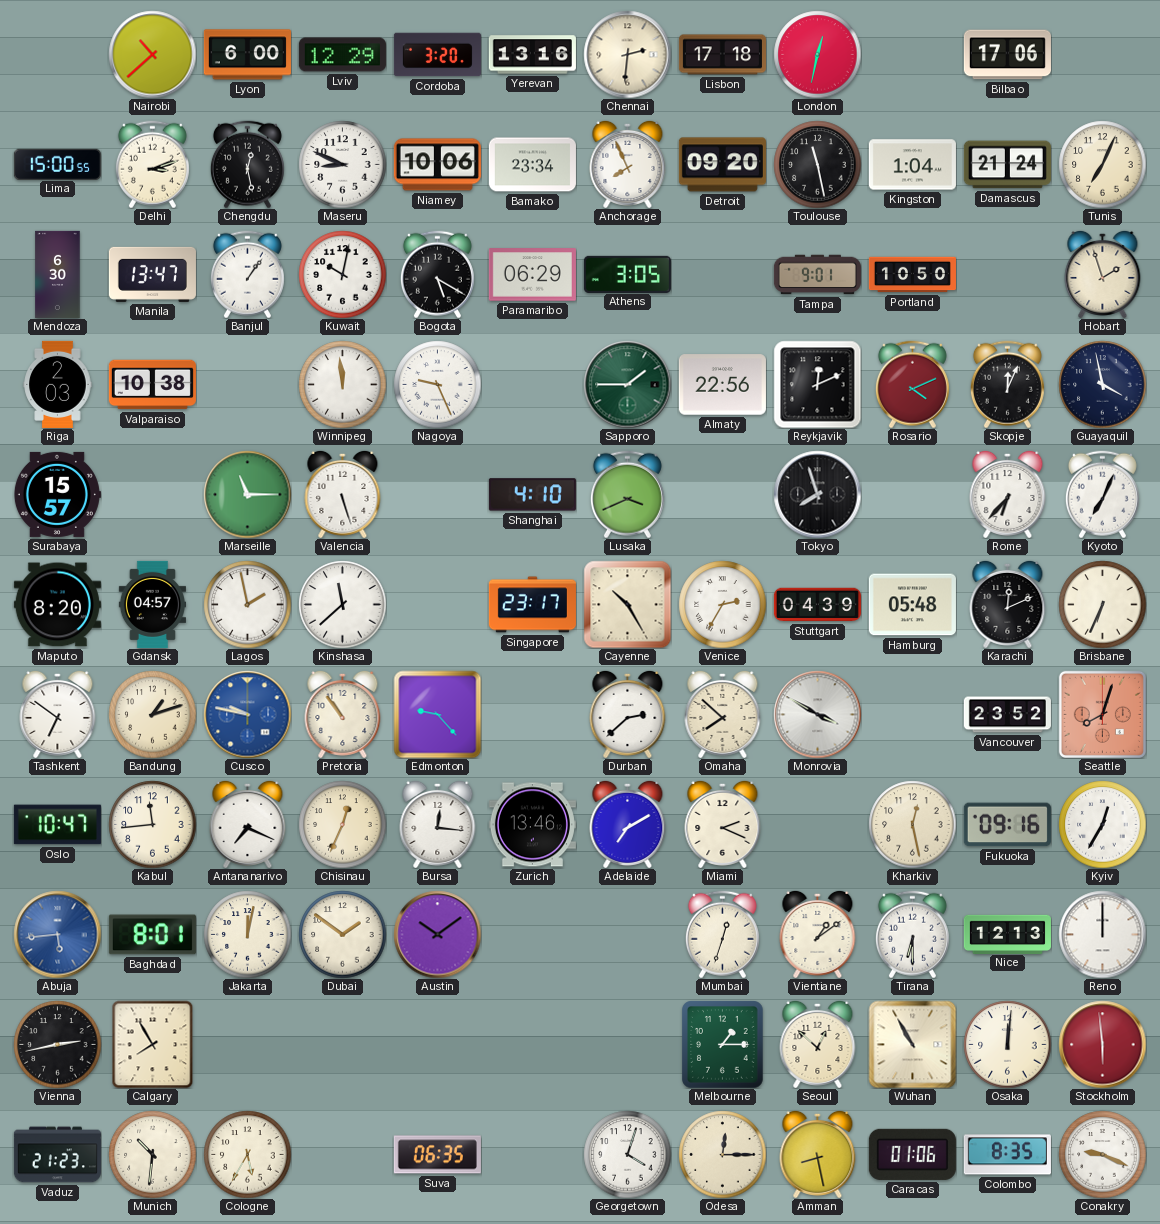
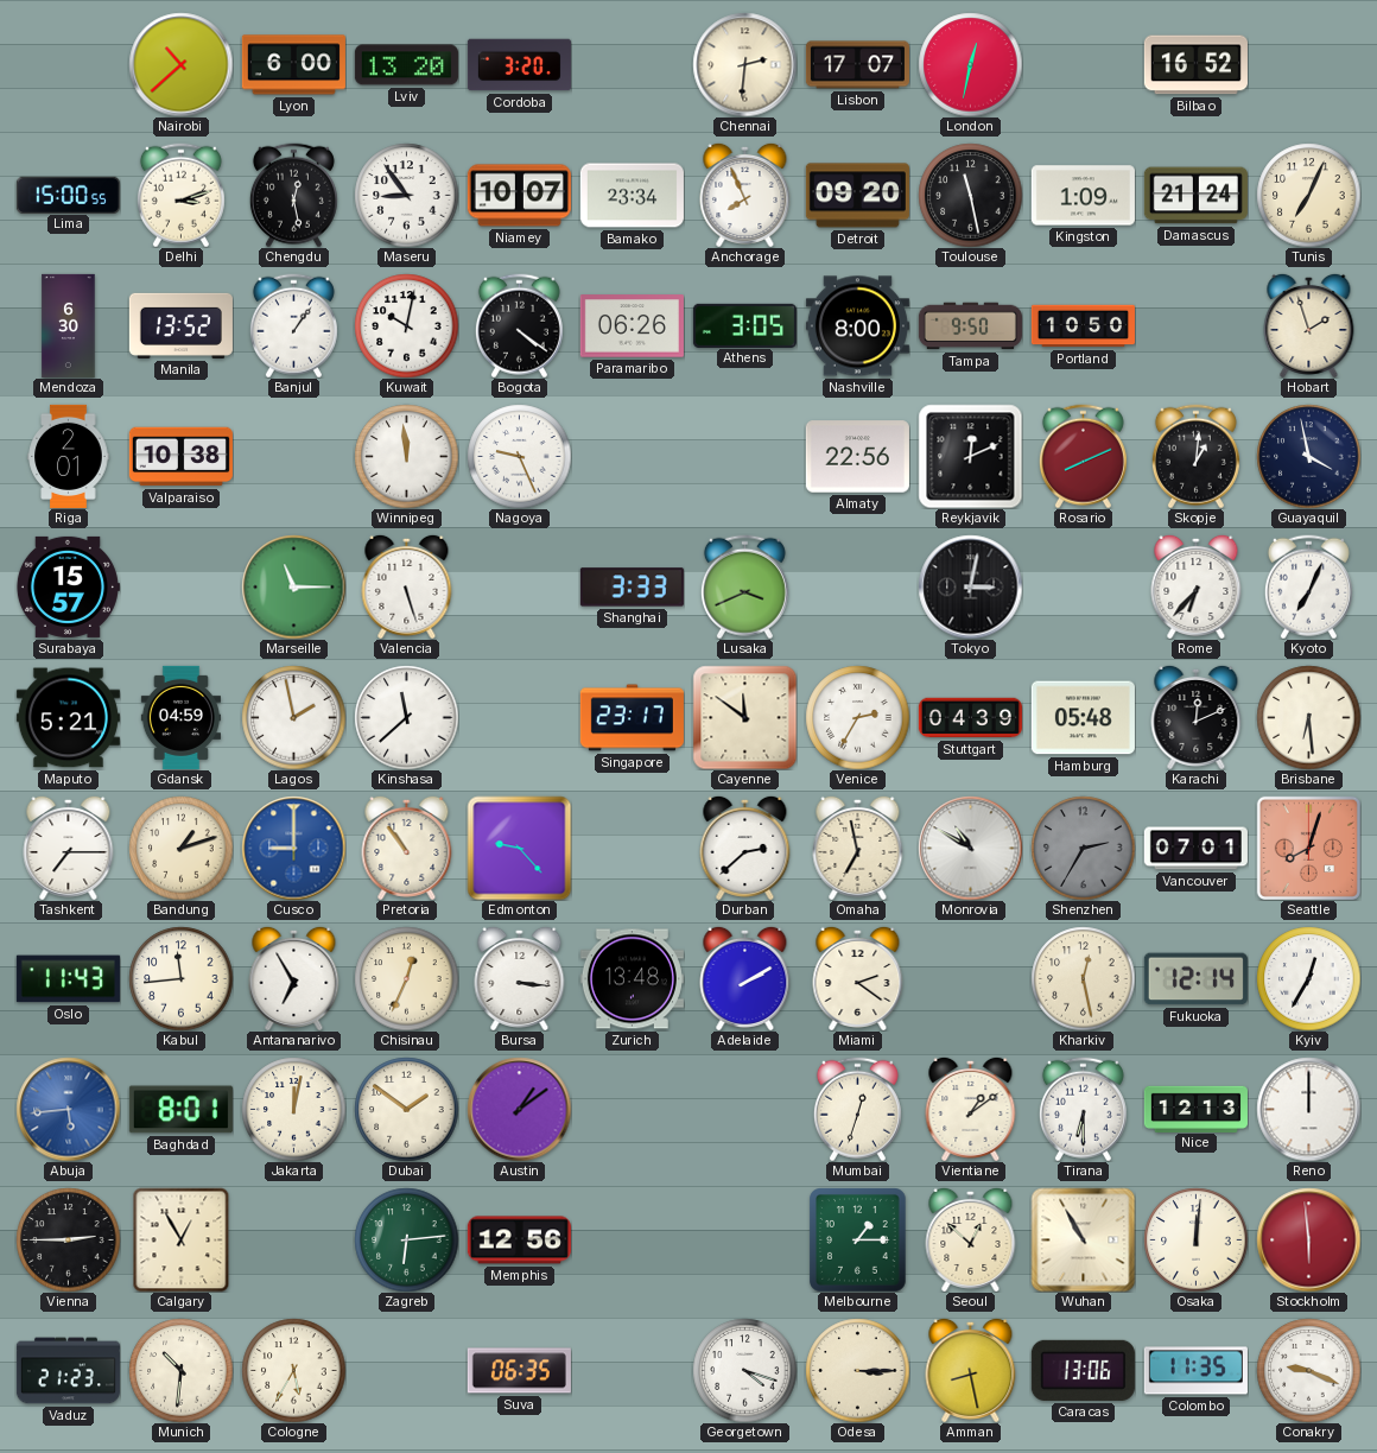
Lviv: 12:29 -> 13:20
Yerevan: 13:16 -> none
Lisbon: 17:18 -> 17:07
Bilbao: 17:06 -> 16:52
Maseru: 8:49 -> 8:54
Niamey: 10:06 -> 10:07
Kingston: 1:04 -> 1:09
Manila: 13:47 -> 13:52
Bogota: 5:20 -> 4:21
Paramaribo: 06:29 -> 06:26
Nashville: none -> 8:00
Tampa: 9:01 -> 9:50
Riga: 2:03 -> 2:01
Sapporo: 1:45 -> none
Rosario: 4:11 -> 8:11
Skopje: 12:04 -> 1:01
Shanghai: 4:10 -> 3:33
Tokyo: 7:57 -> 3:02
Maputo: 8:20 -> 5:21
Gdansk: 04:57 -> 04:59
Cayenne: 10:25 -> 11:51
Brisbane: 6:34 -> 6:29
Tashkent: 6:51 -> 7:15
Cusco: 9:47 -> 9:00
Omaha: 7:52 -> 6:58
Monrovia: 3:50 -> 10:50
Shenzhen: none -> 2:35
Vancouver: 23:52 -> 07:01
Oslo: 10:47 -> 11:43
Antananarivo: 7:19 -> 6:55
Bursa: 12:16 -> 3:16
Zurich: 13:46 -> 13:48
Adelaide: 7:10 -> 2:10
Miami: 2:19 -> 2:21
Fukuoka: 09:16 -> 12:14
Austin: 10:09 -> 1:09
Vienna: 2:43 -> 2:45
Calgary: 7:55 -> 12:55
Zagreb: none -> 6:14
Memphis: none -> 12:56
Georgetown: 4:03 -> 4:18
Odesa: 12:15 -> 3:15
Caracas: 01:06 -> 13:06
Colombo: 8:35 -> 11:35
